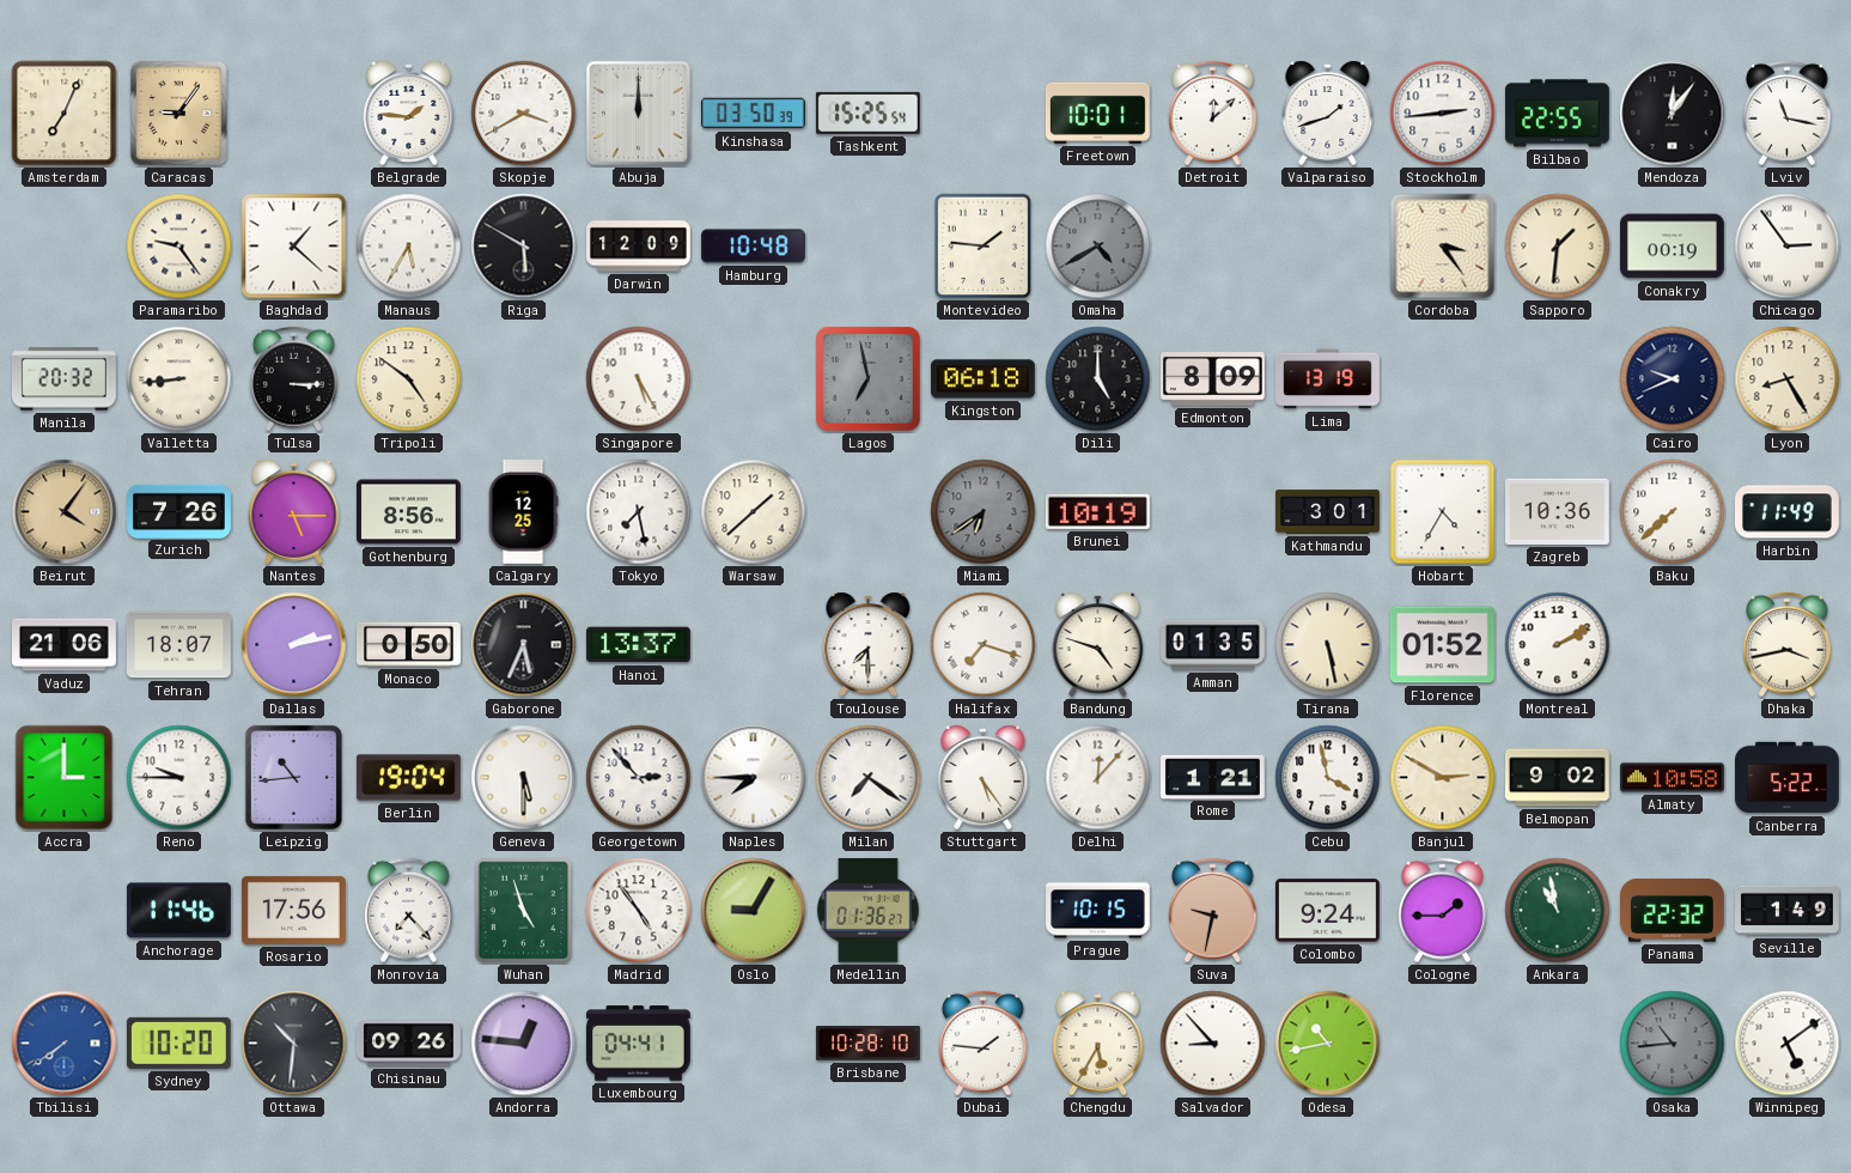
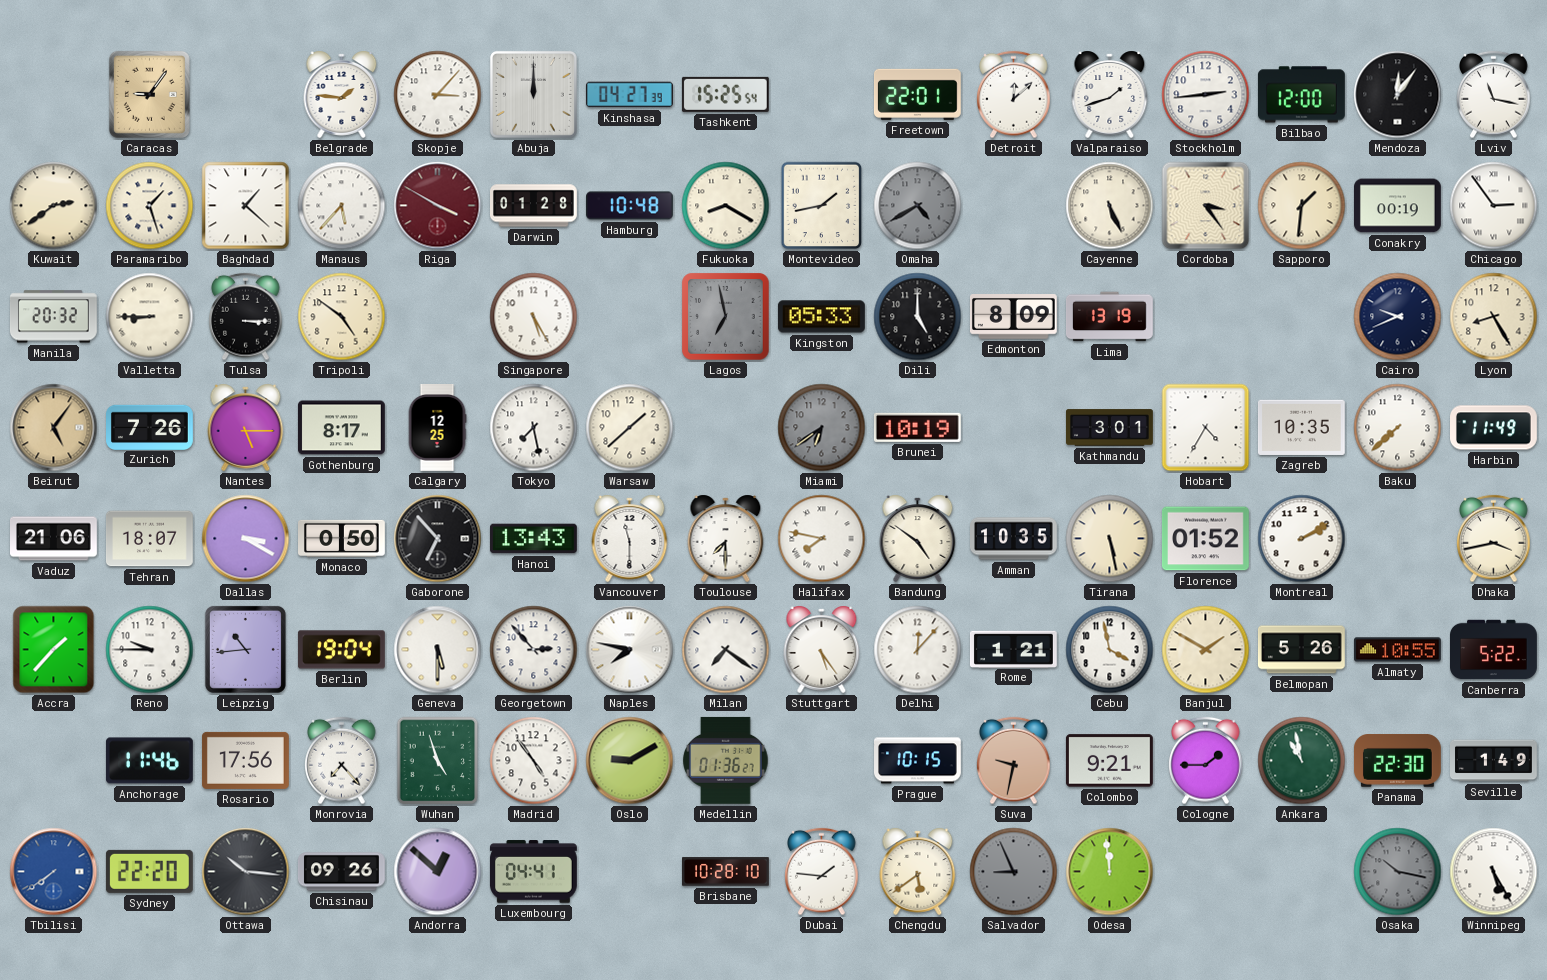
Amsterdam: 7:04 -> none
Skopje: 3:40 -> 3:07
Kinshasa: 03:50 -> 04:27
Freetown: 10:01 -> 22:01
Bilbao: 22:55 -> 12:00
Kuwait: none -> 2:39
Paramaribo: 9:24 -> 1:27
Manaus: 5:35 -> 5:37
Riga: 5:50 -> 3:50
Riga dial: black -> burgundy
Darwin: 12:09 -> 01:28
Fukuoka: none -> 8:20
Montevideo: 1:46 -> 1:43
Cayenne: none -> 5:26
Valletta: 8:44 -> 8:45
Kingston: 06:18 -> 05:33
Beirut: 4:06 -> 5:06
Gothenburg: 8:56 -> 8:17
Zagreb: 10:36 -> 10:35
Dallas: 2:13 -> 3:20
Gaborone: 5:34 -> 6:53
Hanoi: 13:37 -> 13:43
Vancouver: none -> 11:30
Halifax: 7:18 -> 7:47
Bandung: 4:48 -> 4:51
Amman: 01:35 -> 10:35
Accra: 3:00 -> 1:37
Naples: 7:45 -> 7:47
Banjul: 2:50 -> 1:50
Belmopan: 9:02 -> 5:26
Almaty: 10:58 -> 10:55
Oslo: 9:05 -> 9:10
Colombo: 9:24 -> 9:21
Panama: 22:32 -> 22:30
Sydney: 10:20 -> 22:20
Ottawa: 10:31 -> 10:16
Andorra: 12:46 -> 12:52
Chengdu: 5:35 -> 5:39
Salvador: 8:53 -> 8:56
Salvador dial: white -> grey
Odesa: 10:43 -> 11:59
Osaka: 10:44 -> 10:17
Winnipeg: 5:09 -> 5:25
